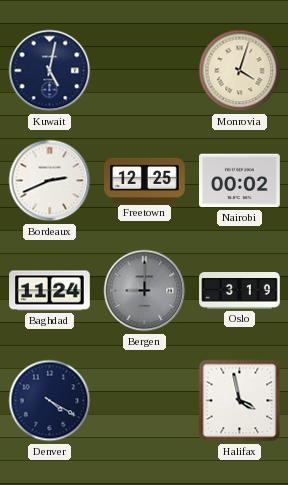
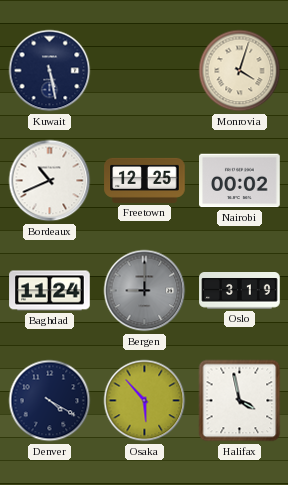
Kuwait: 5:02 -> 5:28
Bordeaux: 2:41 -> 10:41
Osaka: none -> 5:53
